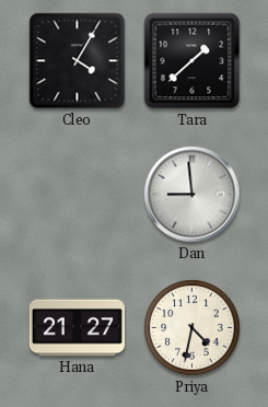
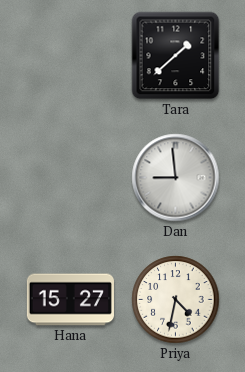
Cleo: 4:05 -> none
Hana: 21:27 -> 15:27
